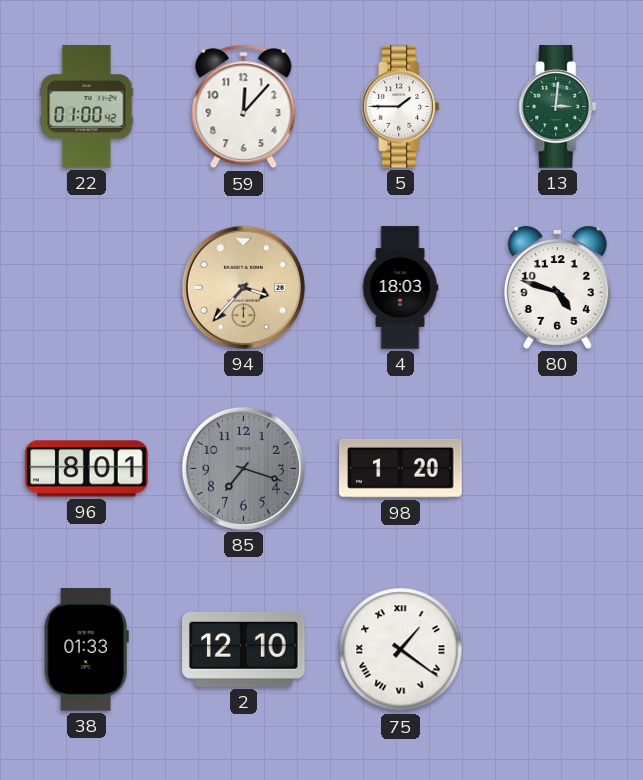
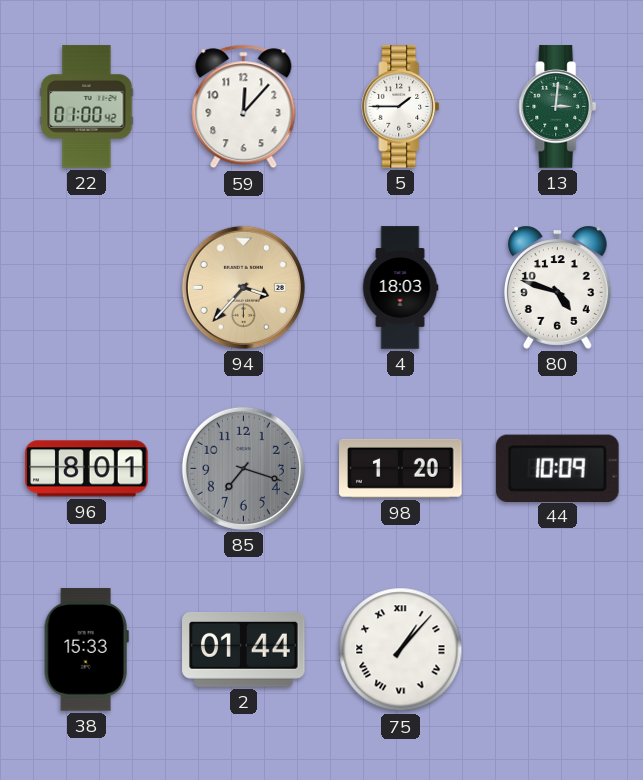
44: none -> 10:09
38: 01:33 -> 15:33
2: 12:10 -> 01:44
75: 1:21 -> 1:07
